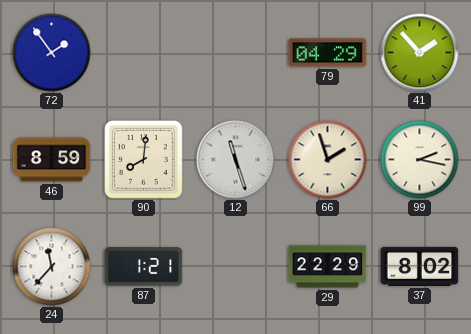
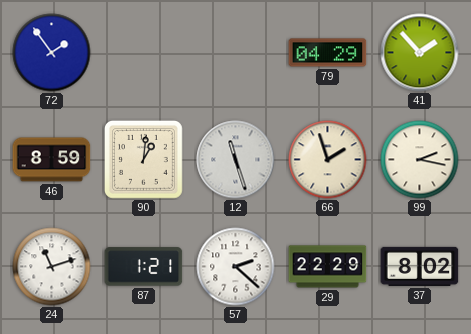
90: 8:01 -> 1:01
24: 11:37 -> 11:12
57: none -> 2:22
